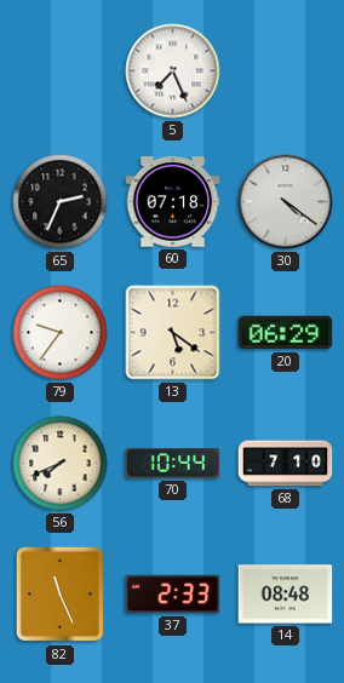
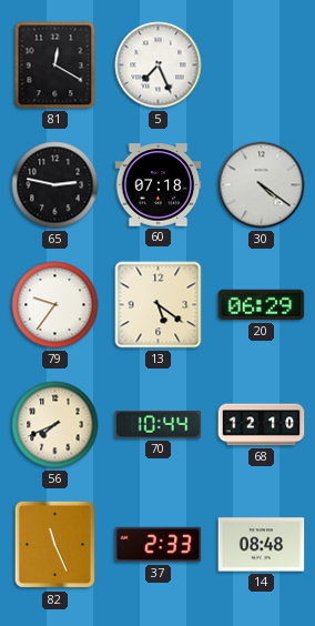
81: none -> 12:20
65: 2:34 -> 2:47
68: 7:10 -> 12:10
